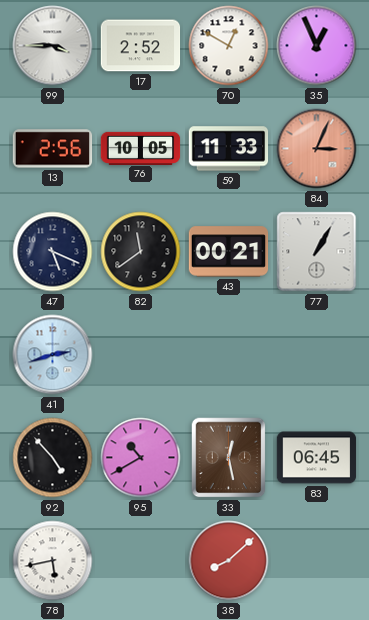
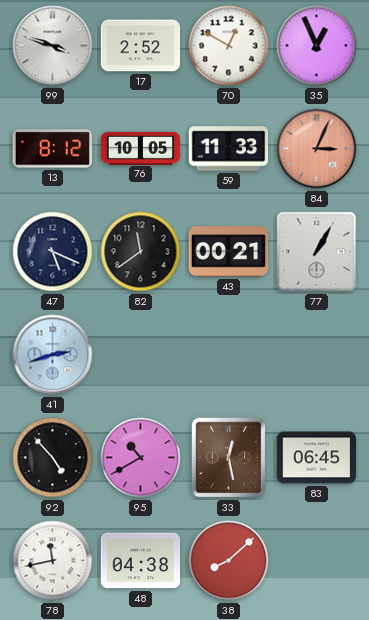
99: 3:45 -> 3:48
13: 2:56 -> 8:12
78: 5:43 -> 11:43
48: none -> 04:38
